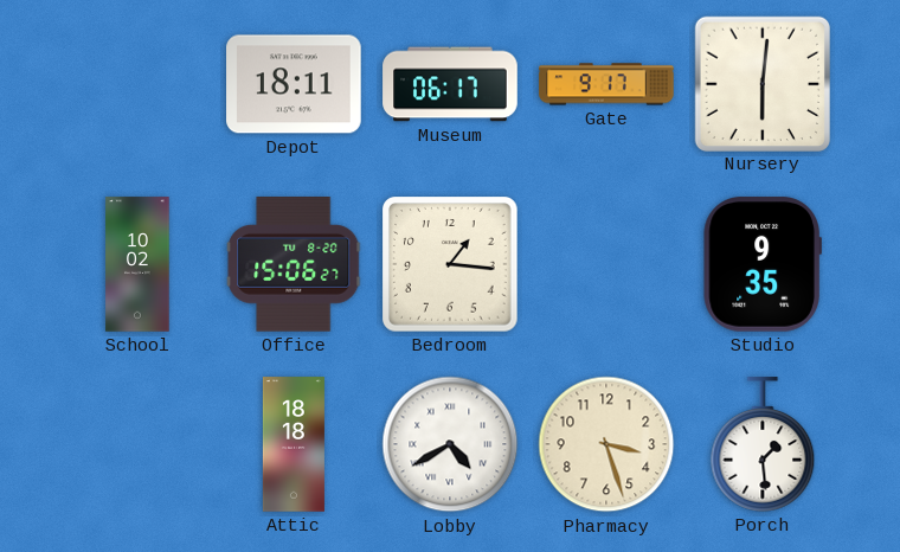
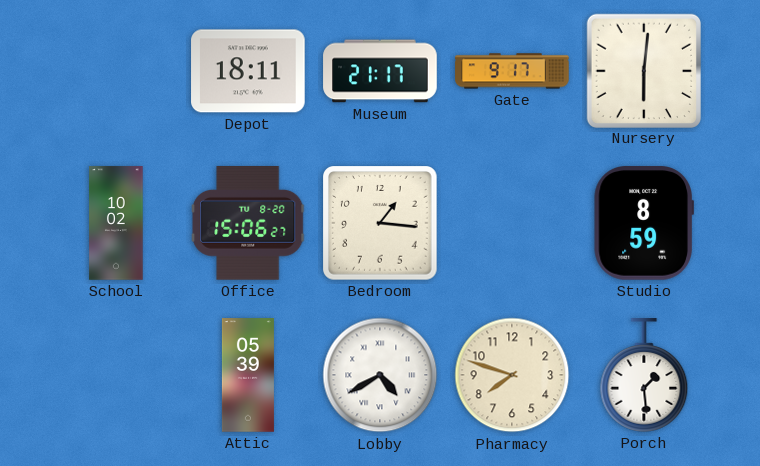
Museum: 06:17 -> 21:17
Studio: 9:35 -> 8:59
Attic: 18:18 -> 05:39
Pharmacy: 3:27 -> 7:48
